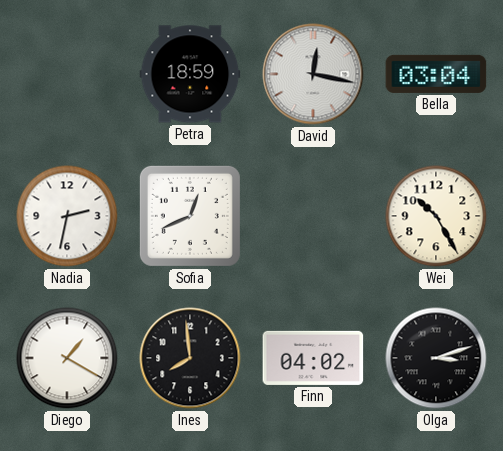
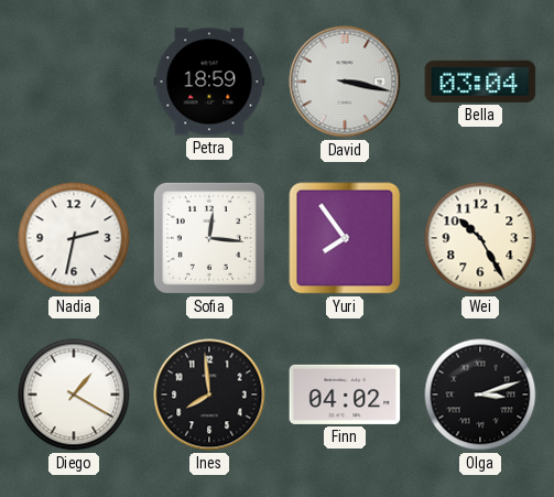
David: 12:17 -> 3:17
Sofia: 12:41 -> 12:16
Yuri: none -> 7:54
